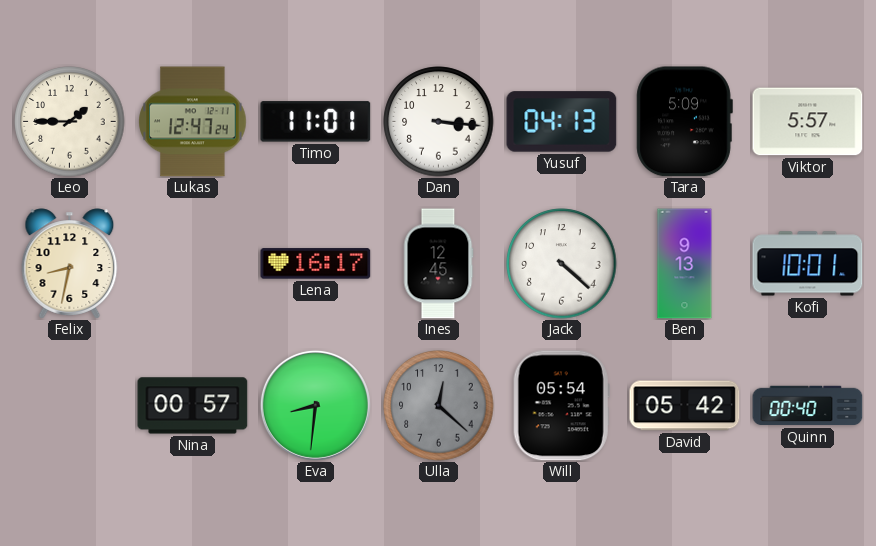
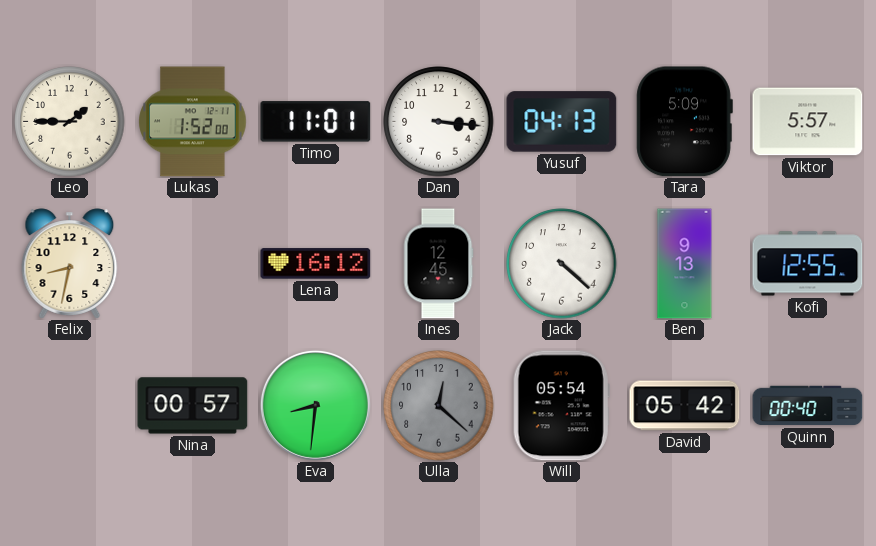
Lukas: 12:47 -> 1:52
Lena: 16:17 -> 16:12
Kofi: 10:01 -> 12:55
